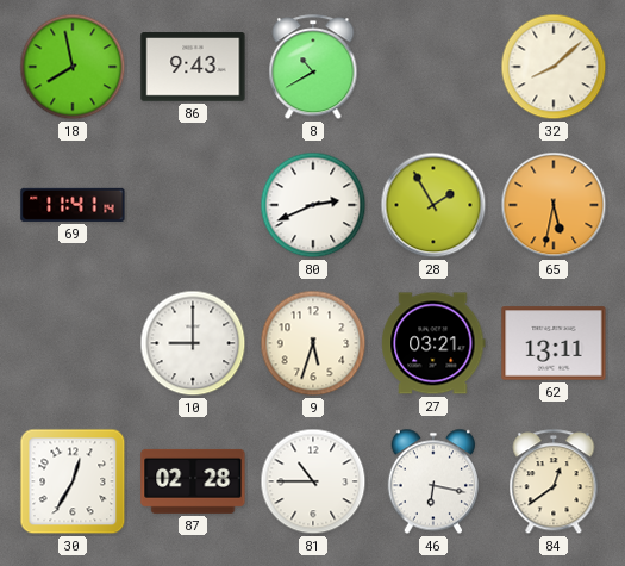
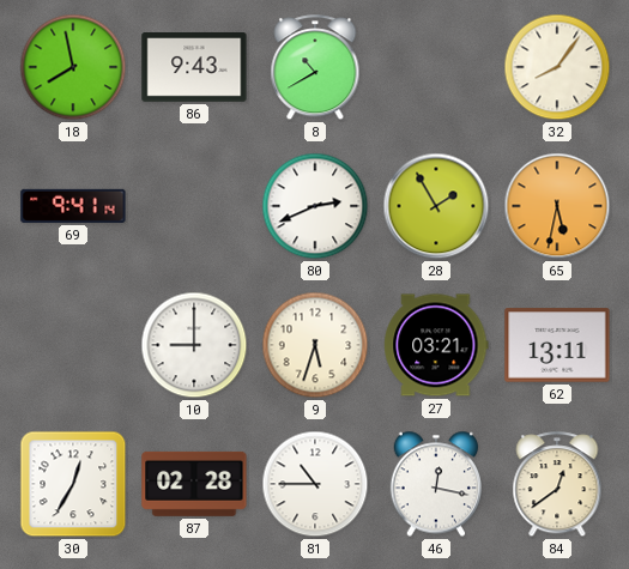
32: 8:08 -> 8:06
69: 11:41 -> 9:41
46: 6:17 -> 12:17
